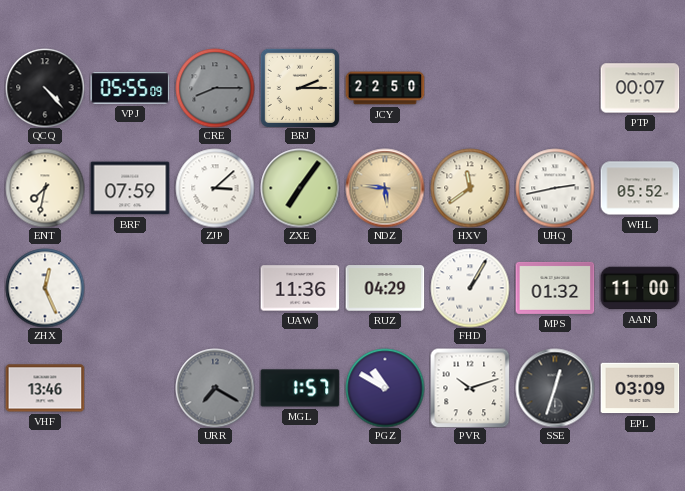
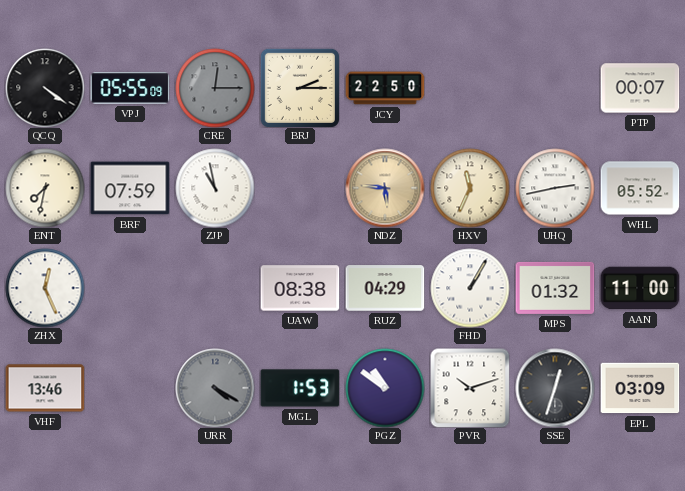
QCQ: 4:23 -> 4:21
CRE: 8:15 -> 12:15
ZJP: 3:08 -> 10:58
ZXE: 7:06 -> none
HXV: 11:39 -> 11:34
UAW: 11:36 -> 08:38
URR: 7:20 -> 4:20
MGL: 1:57 -> 1:53
PGZ: 10:50 -> 10:51
